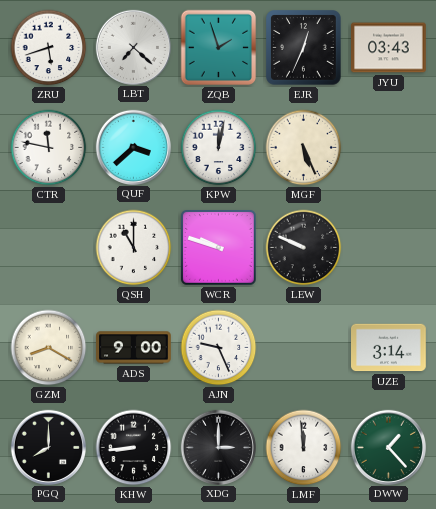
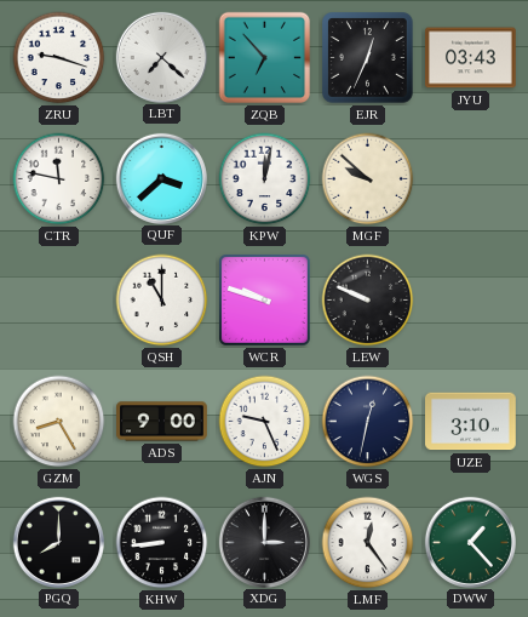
ZRU: 5:42 -> 9:18
ZQB: 1:57 -> 6:53
MGF: 5:26 -> 9:52
GZM: 8:20 -> 8:25
WGS: none -> 12:32
UZE: 3:14 -> 3:10
LMF: 11:59 -> 12:24
